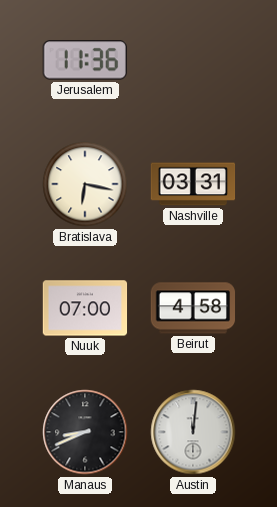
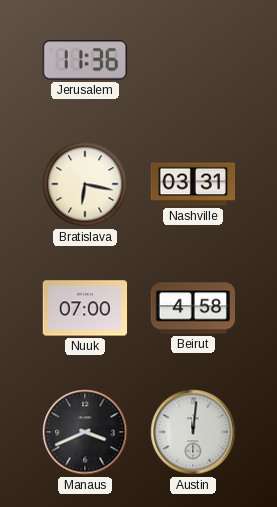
Manaus: 8:41 -> 3:41
